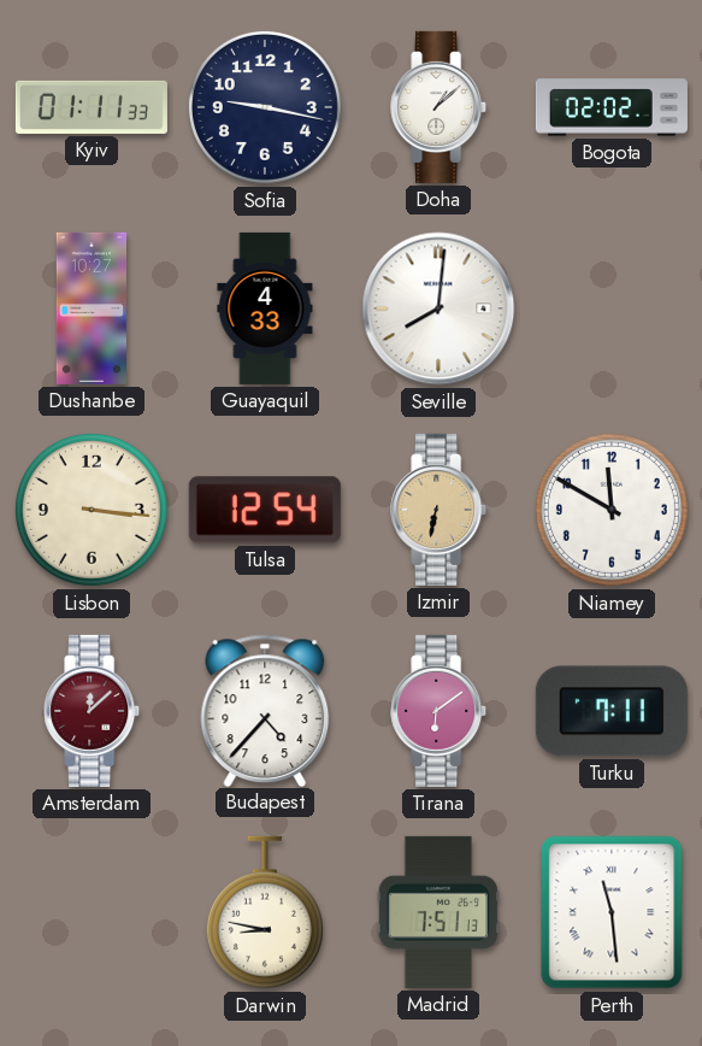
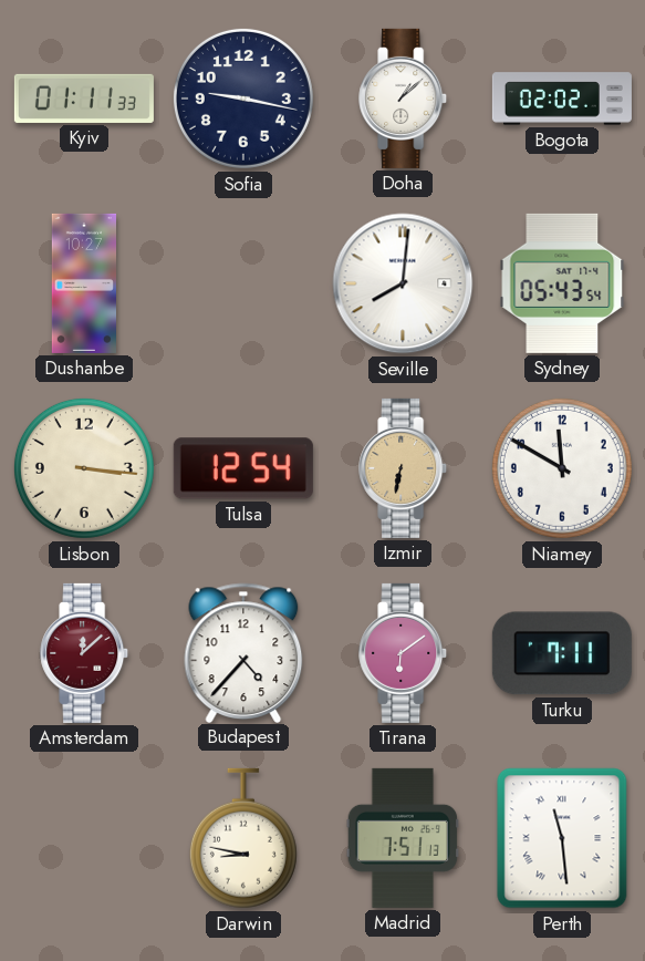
Guayaquil: 4:33 -> none
Sydney: none -> 05:43
